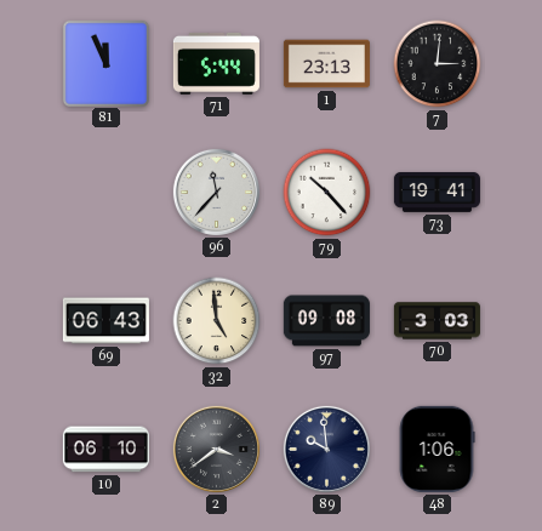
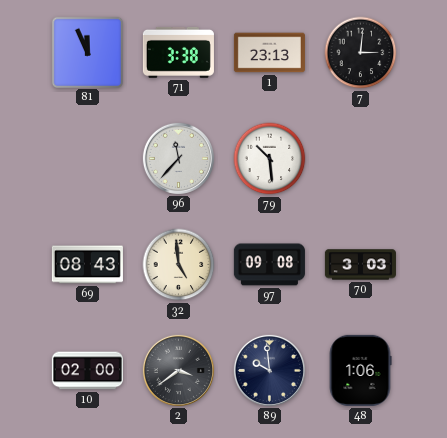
71: 5:44 -> 3:38
79: 10:23 -> 10:29
73: 19:41 -> none
69: 06:43 -> 08:43
10: 06:10 -> 02:00
